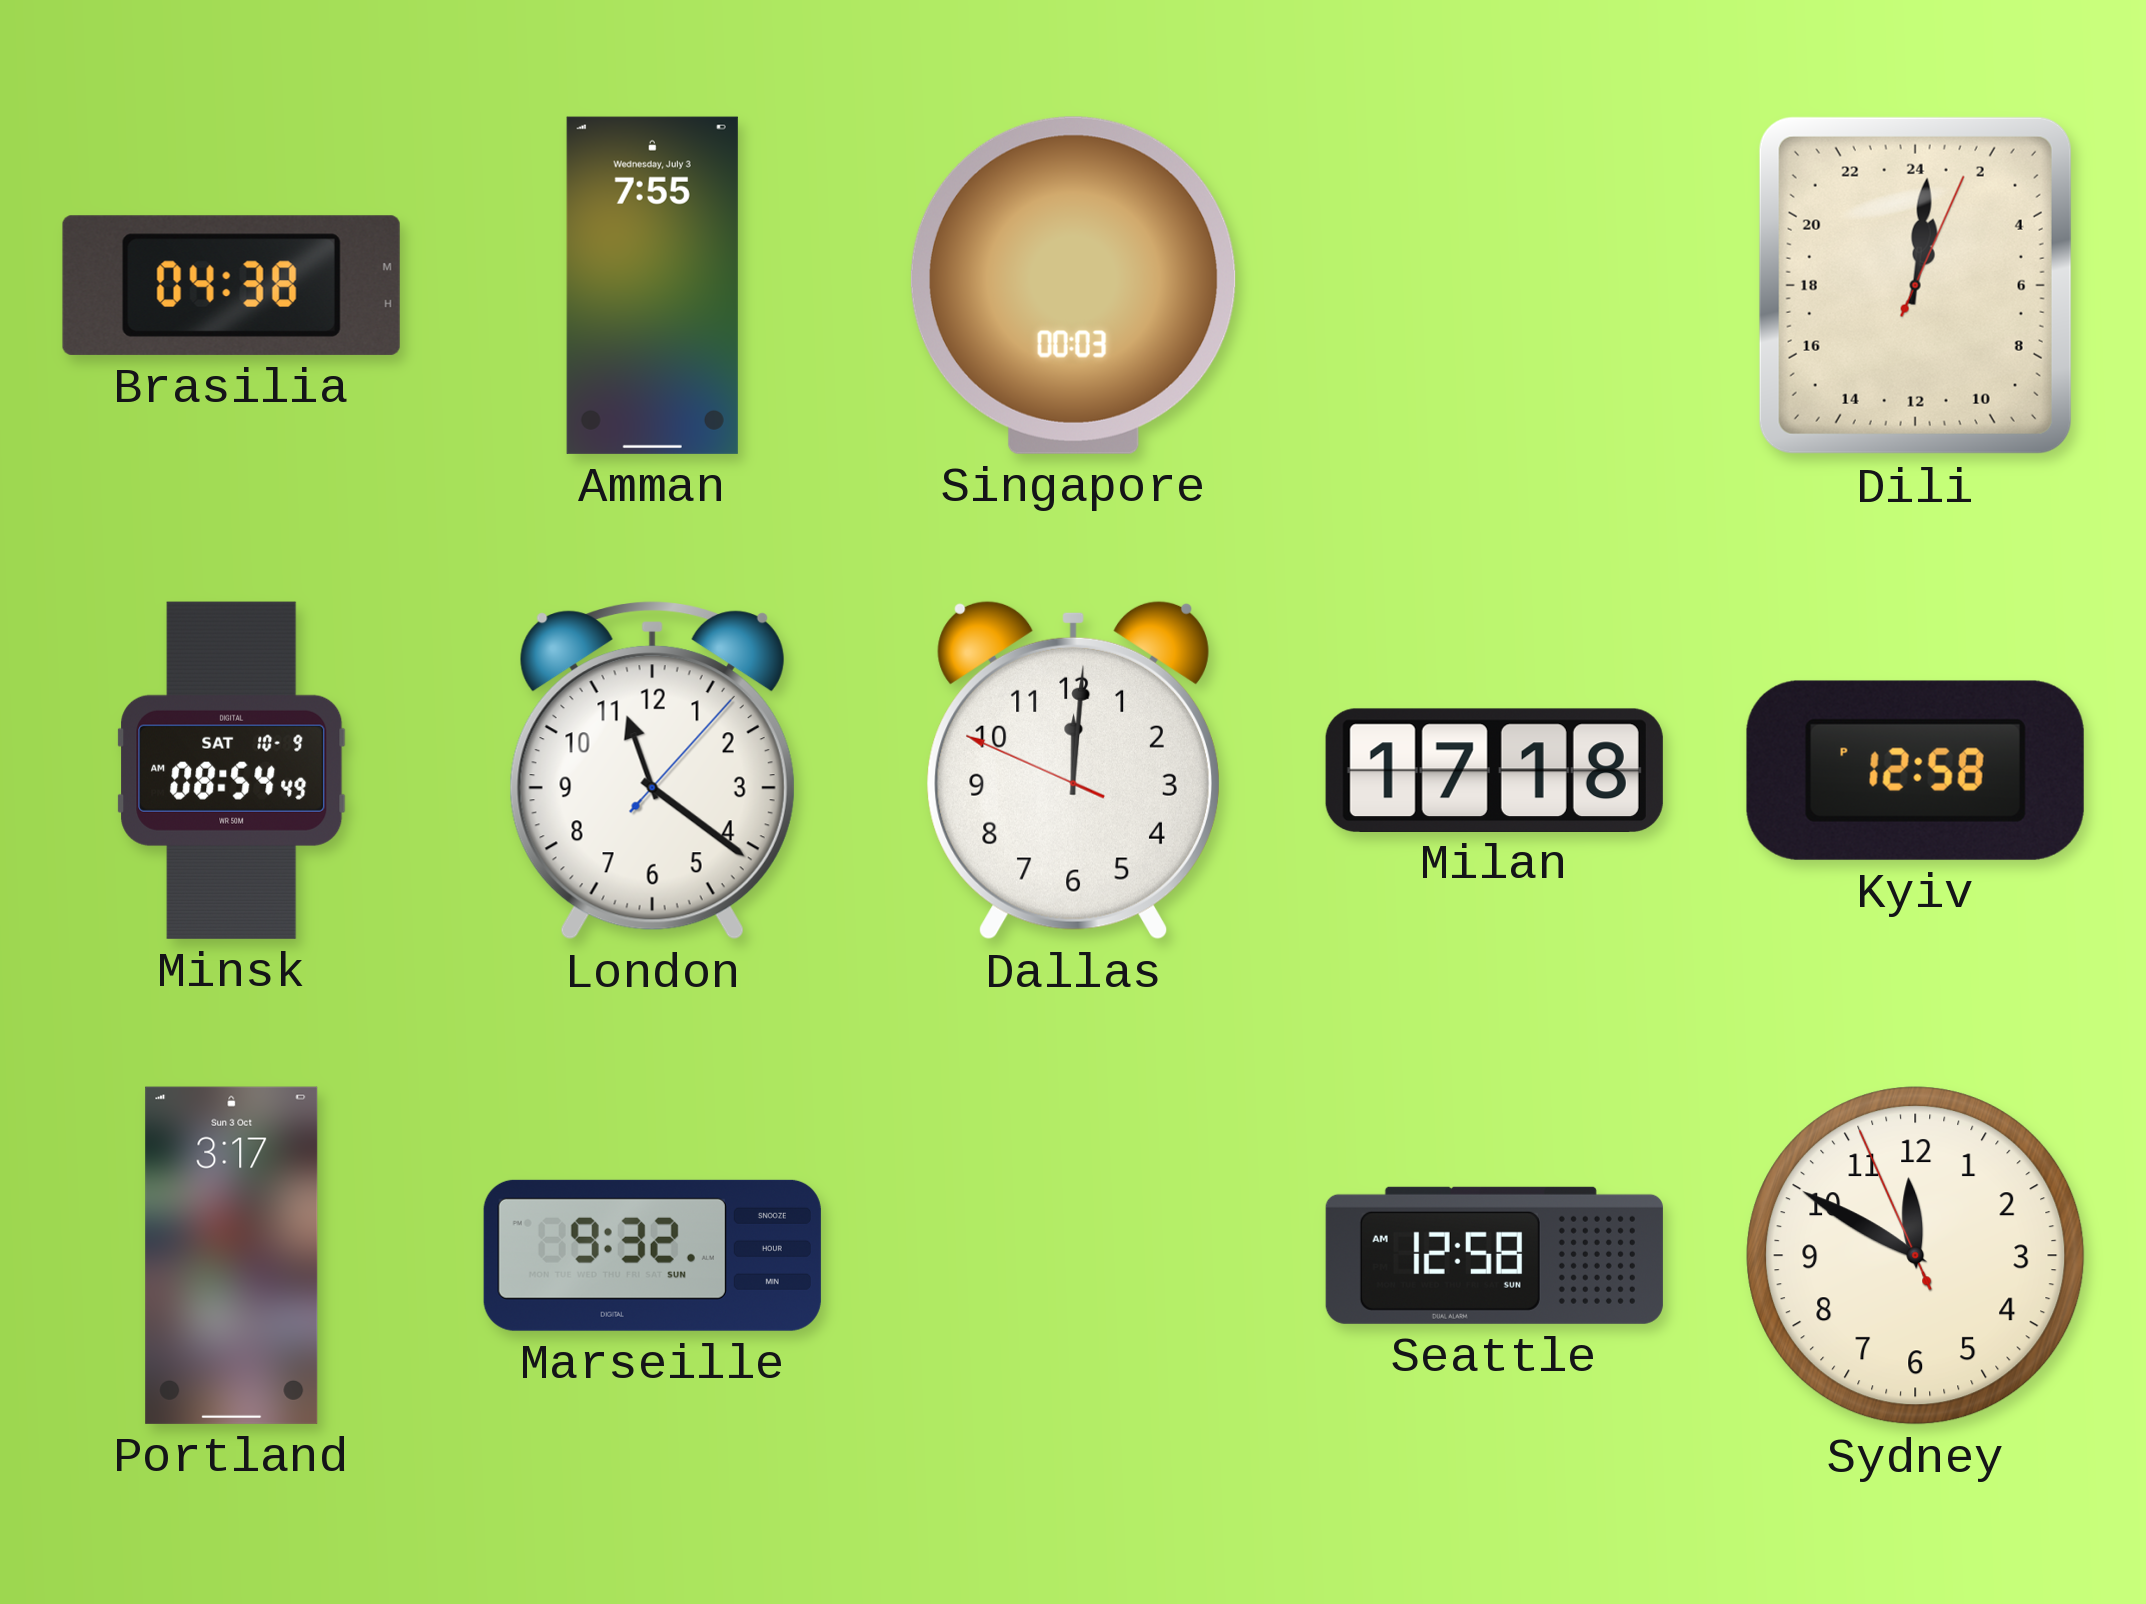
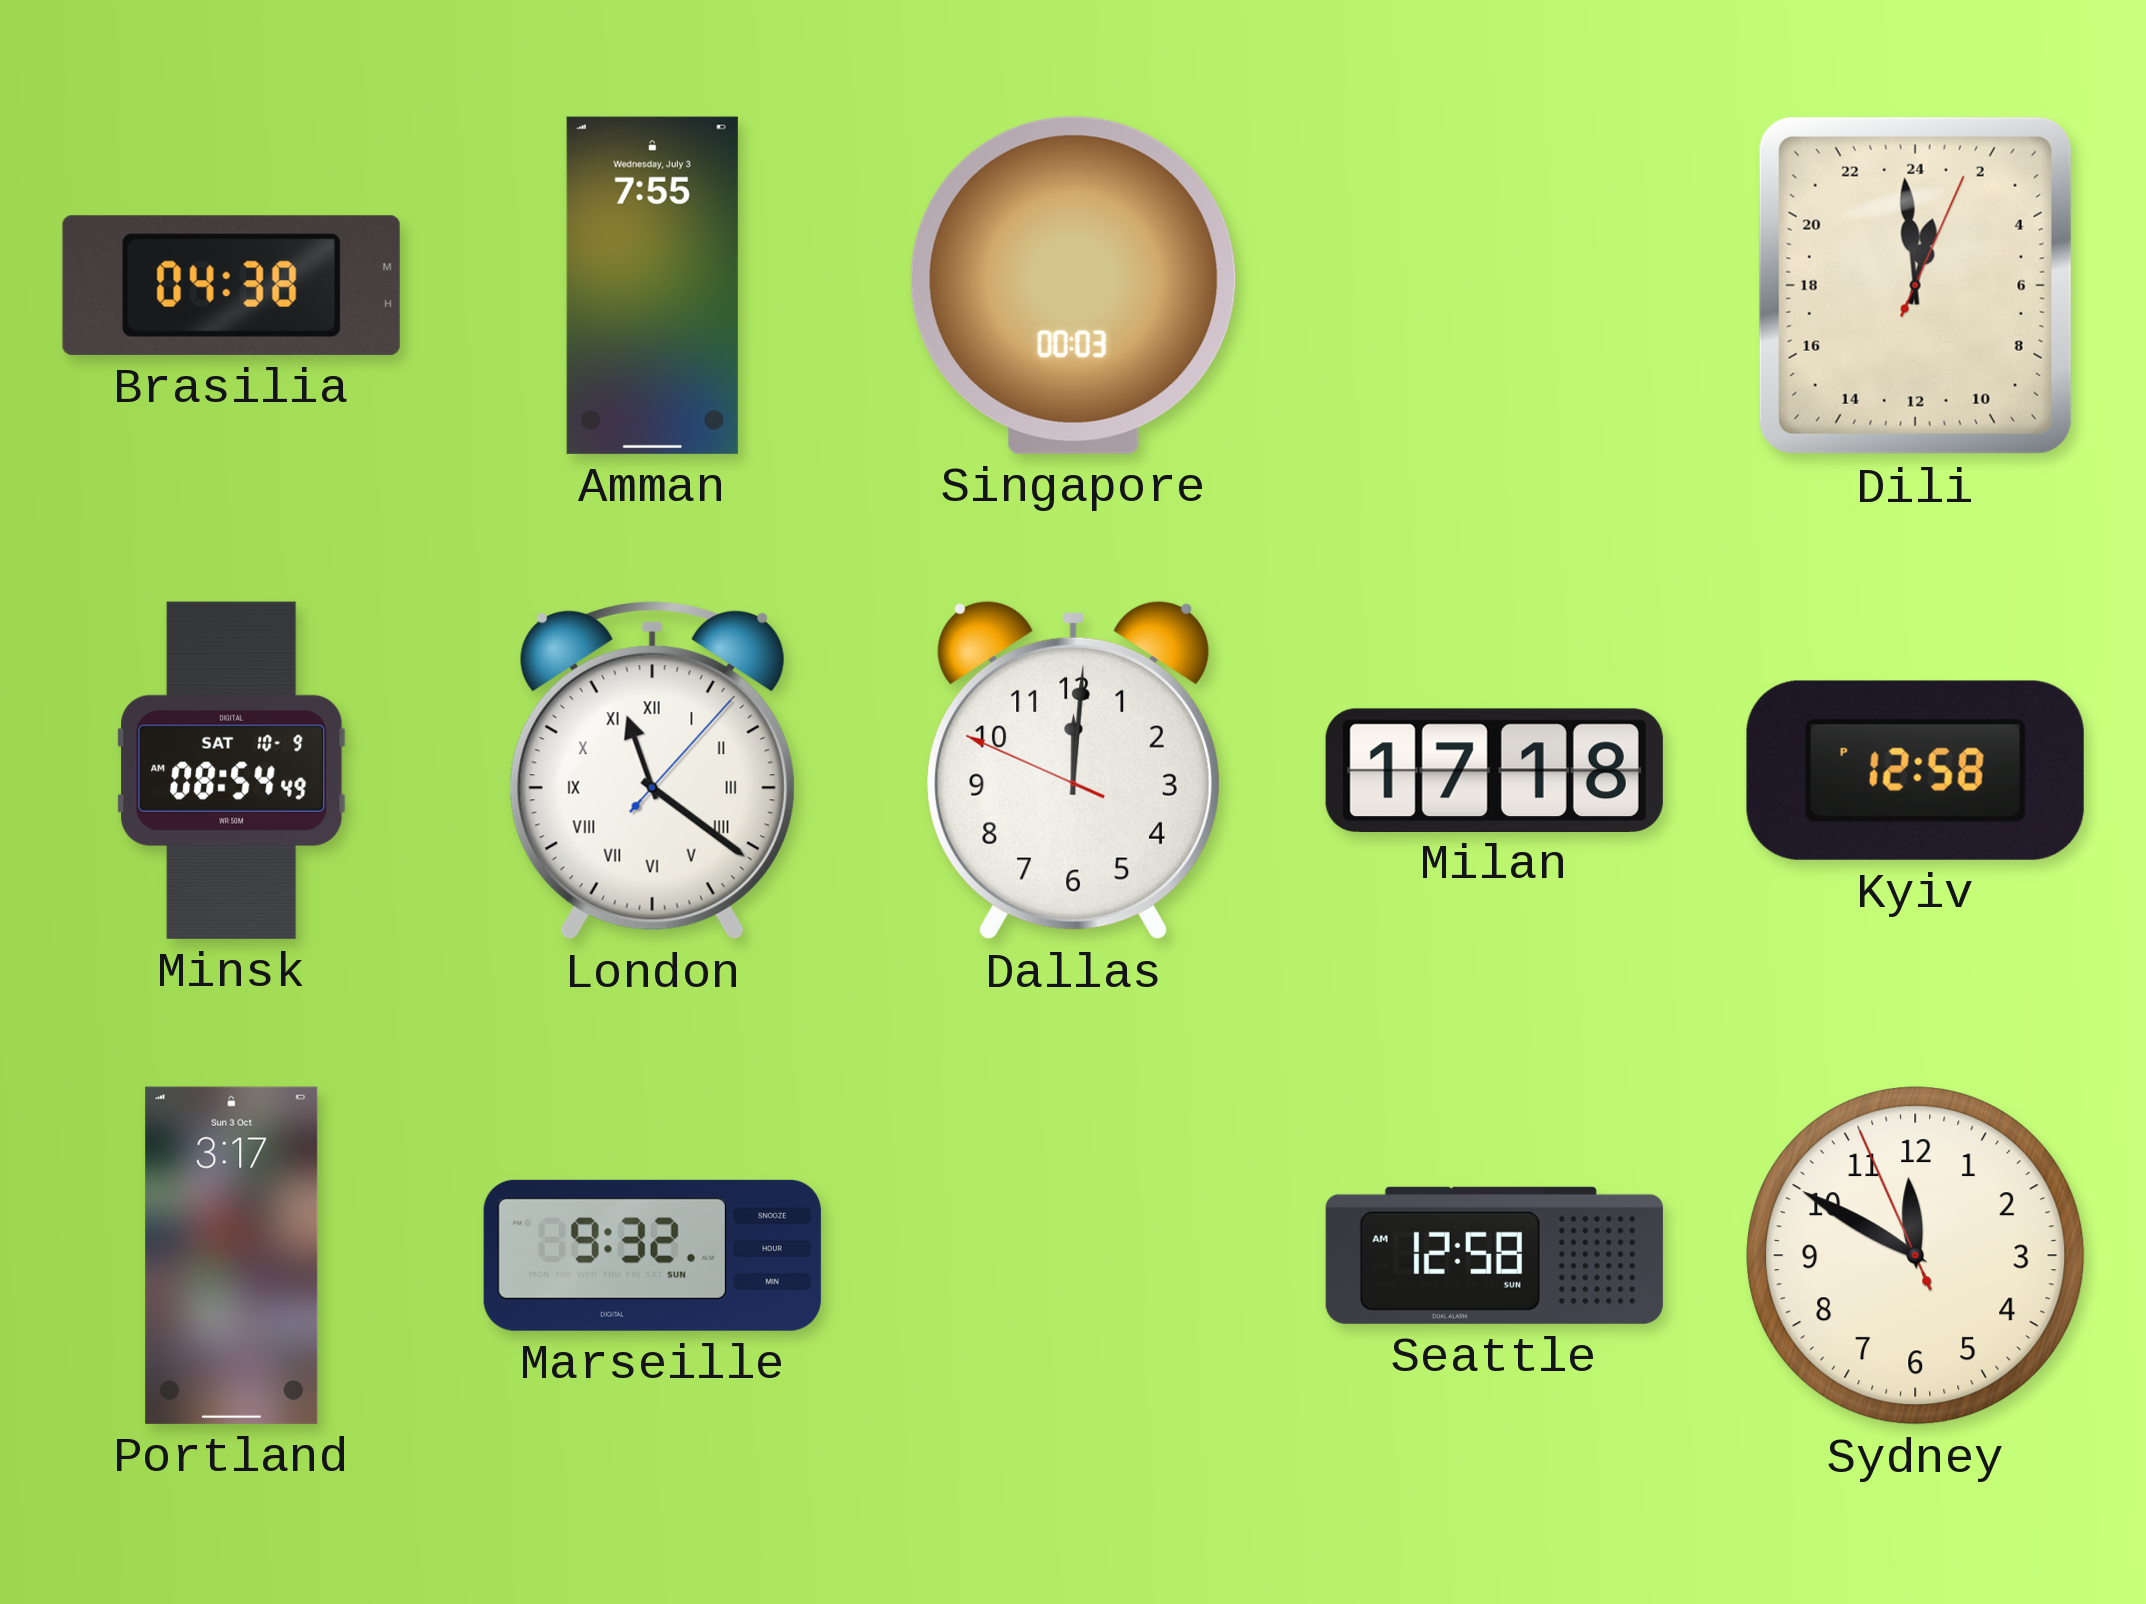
Dili: 1:01 -> 0:59
London numerals: Arabic -> Roman
